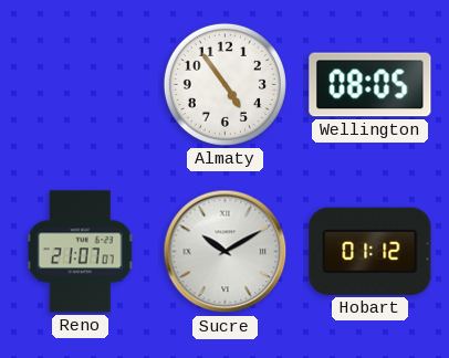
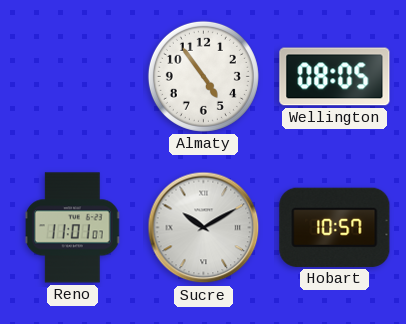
Reno: 21:07 -> 11:01
Hobart: 01:12 -> 10:57
